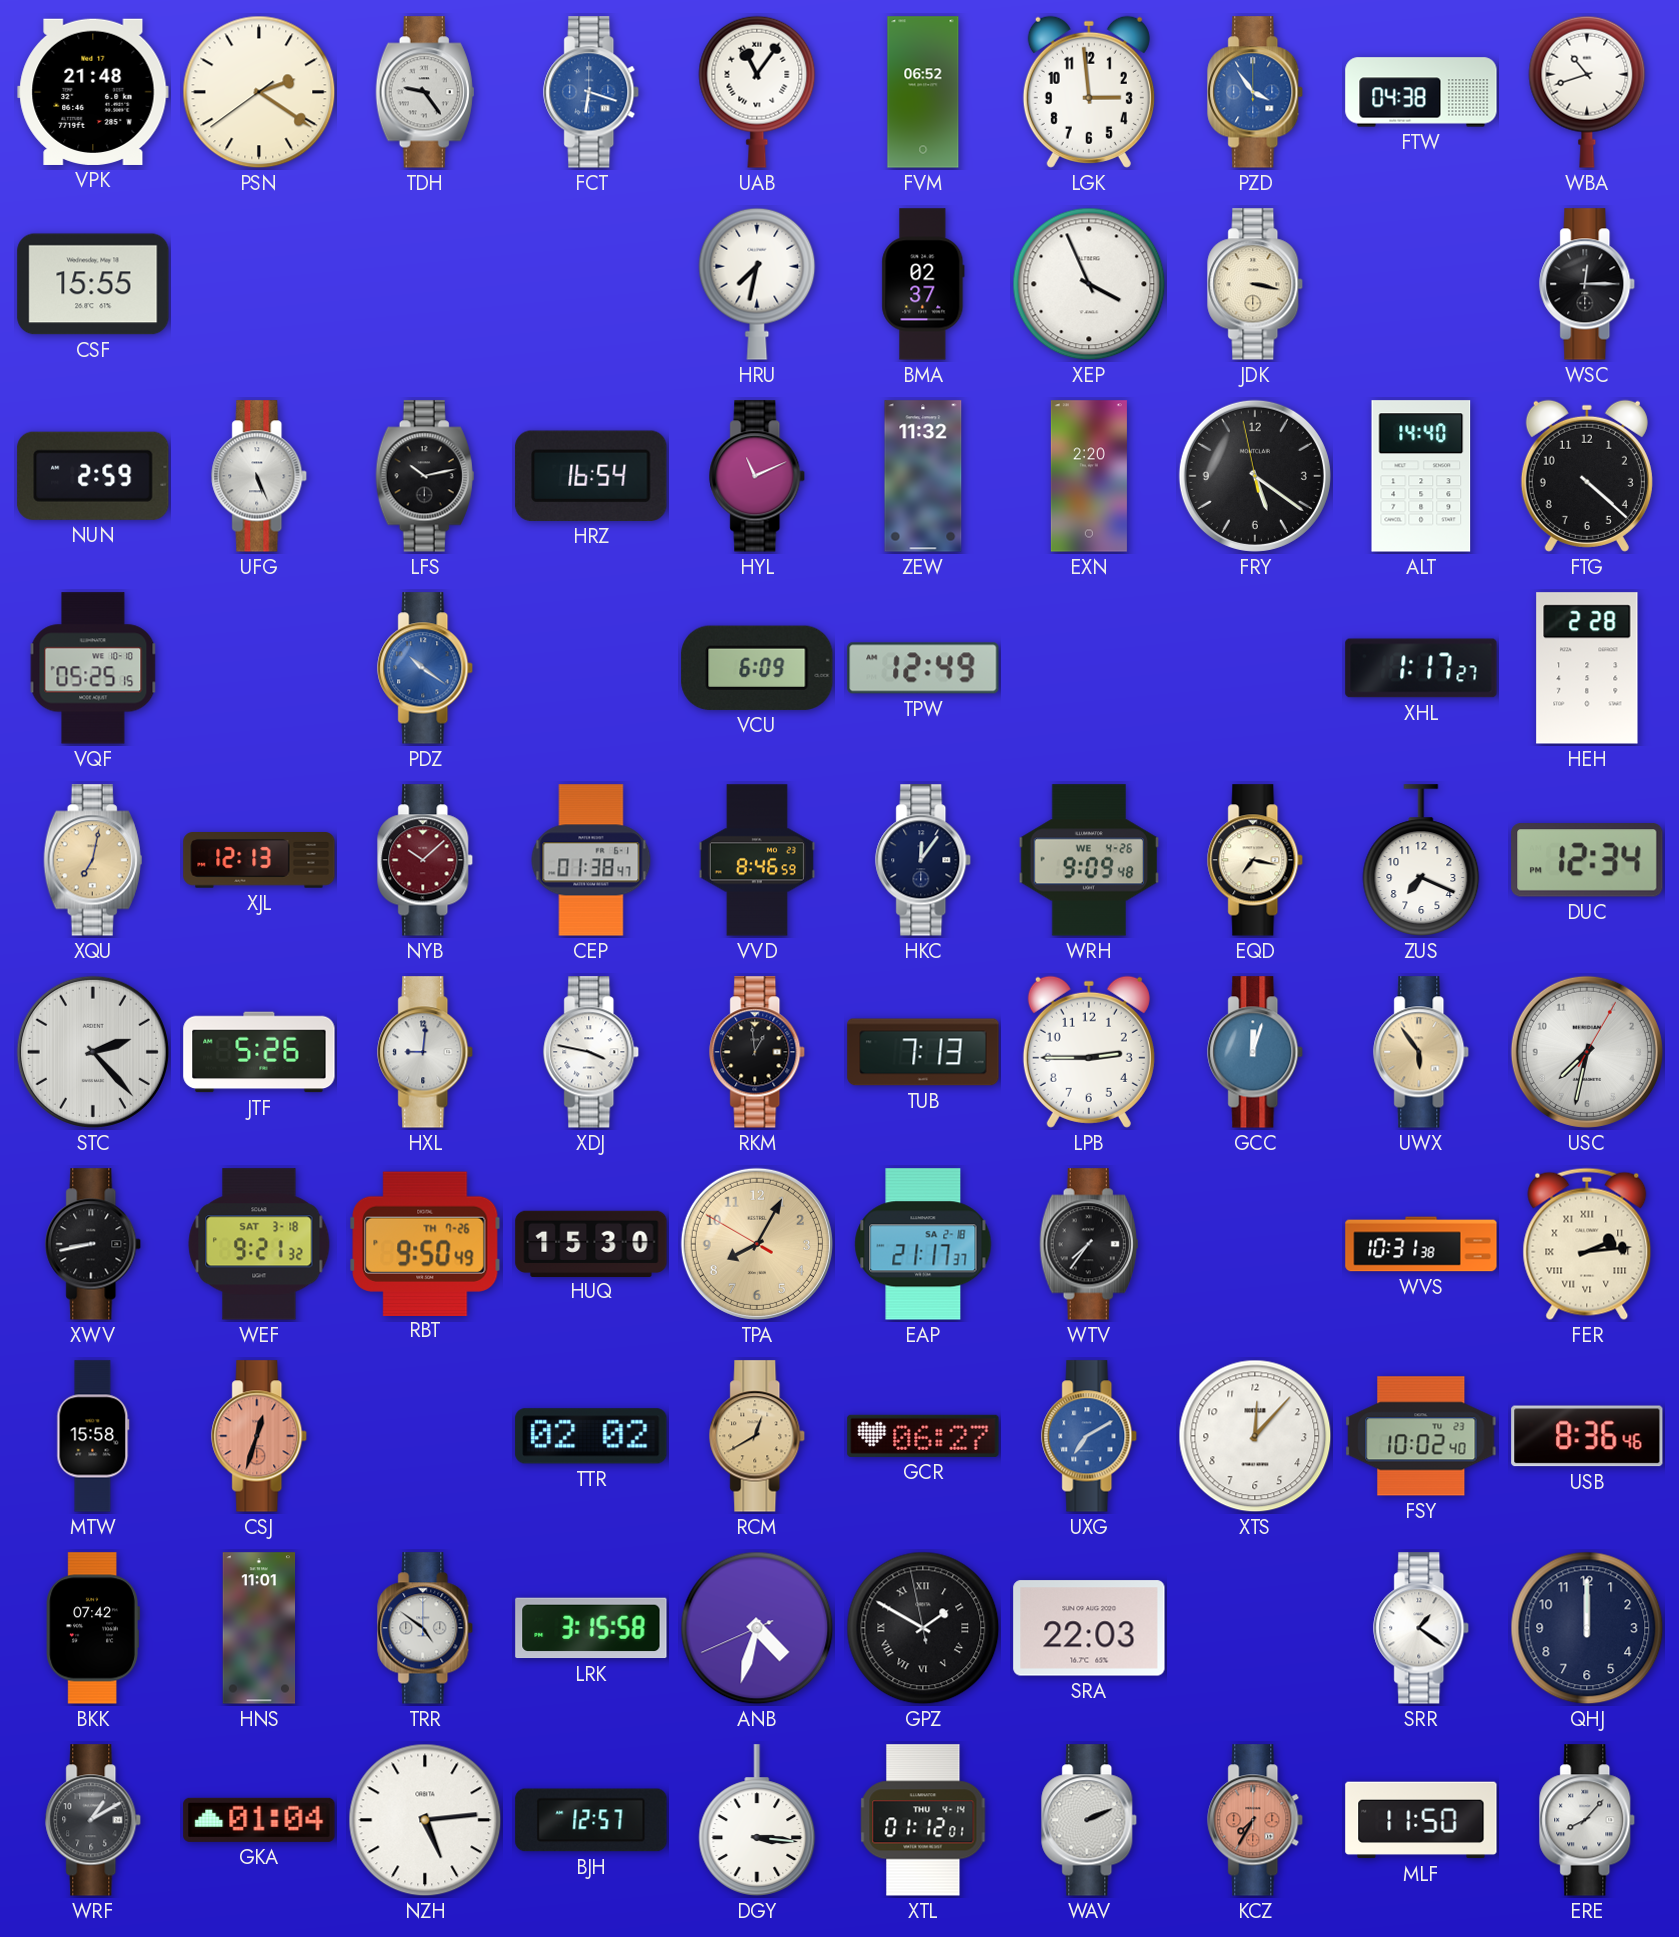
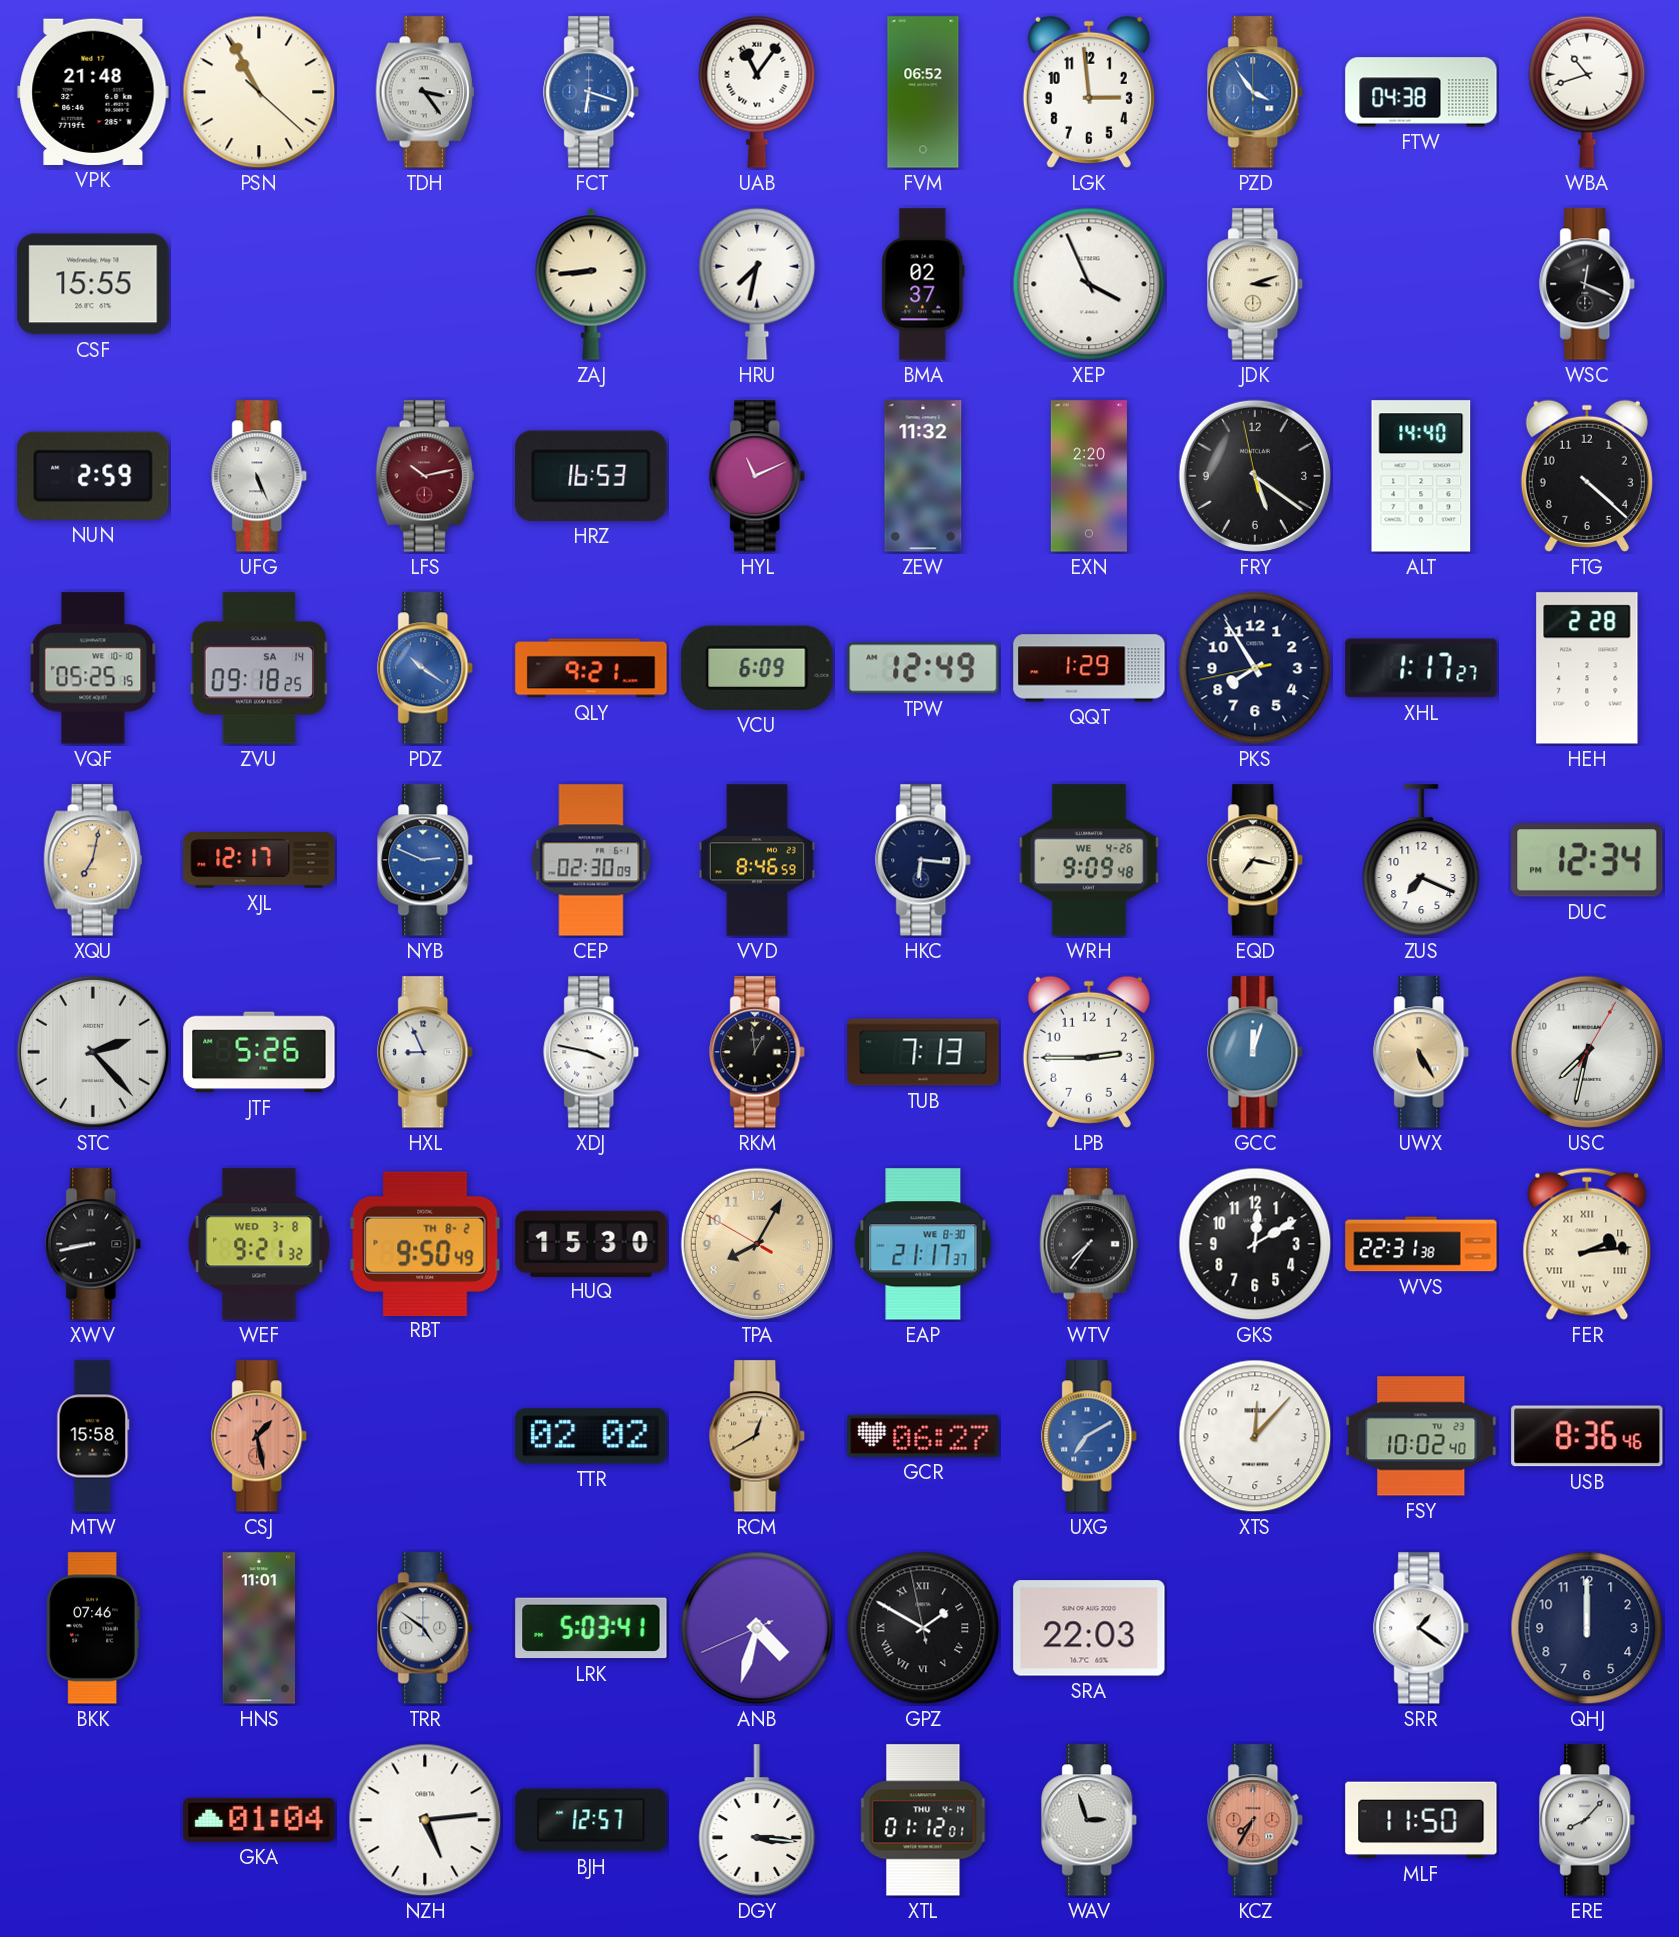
PSN: 2:20 -> 10:55
TDH: 9:24 -> 3:24
ZAJ: none -> 8:44
JDK: 3:17 -> 3:12
WSC: 12:15 -> 12:19
LFS dial: black -> burgundy
HRZ: 16:54 -> 16:53
ZVU: none -> 09:18
QLY: none -> 9:21
QQT: none -> 1:29
PKS: none -> 7:54
XJL: 12:13 -> 12:17
NYB: 10:08 -> 2:49
NYB dial: burgundy -> blue
CEP: 01:38 -> 02:30
HKC: 12:06 -> 6:16
HXL: 9:01 -> 8:56
UWX: 5:54 -> 5:25
WEF date: SAT 3-18 -> WED 3-8
RBT date: TH 7-26 -> TH 8-2
EAP date: SA 2-18 -> WE 8-30
GKS: none -> 12:10
WVS: 10:31 -> 22:31
CSJ: 12:33 -> 1:28
BKK: 07:42 -> 07:46
LRK: 3:15 -> 5:03
WRF: 1:10 -> none
WAV: 2:11 -> 2:57
